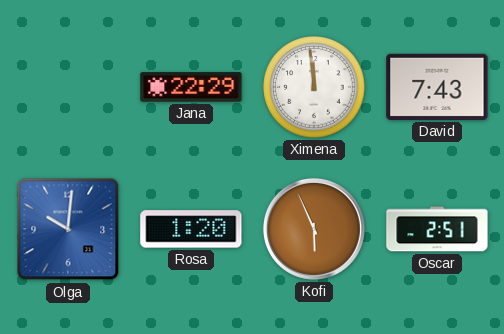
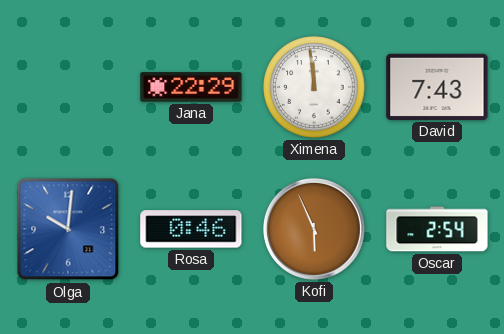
Rosa: 1:20 -> 0:46
Oscar: 2:51 -> 2:54
